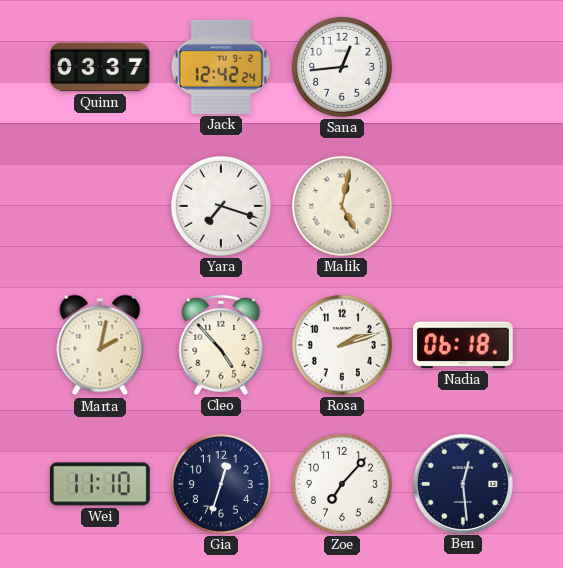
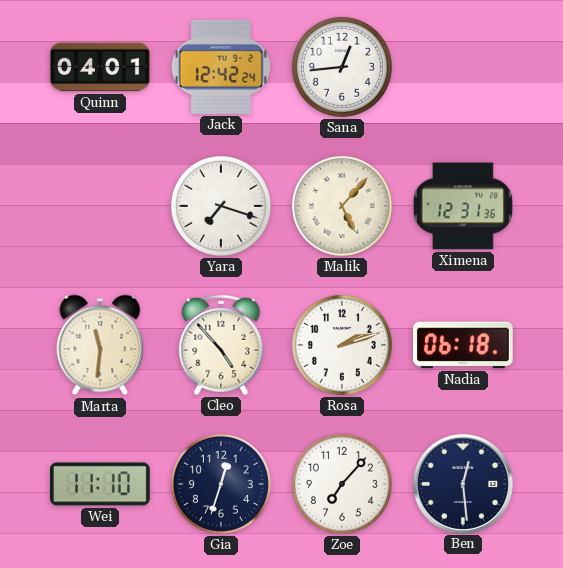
Quinn: 03:37 -> 04:01
Malik: 5:02 -> 5:07
Ximena: none -> 12:31
Marta: 2:02 -> 11:31
